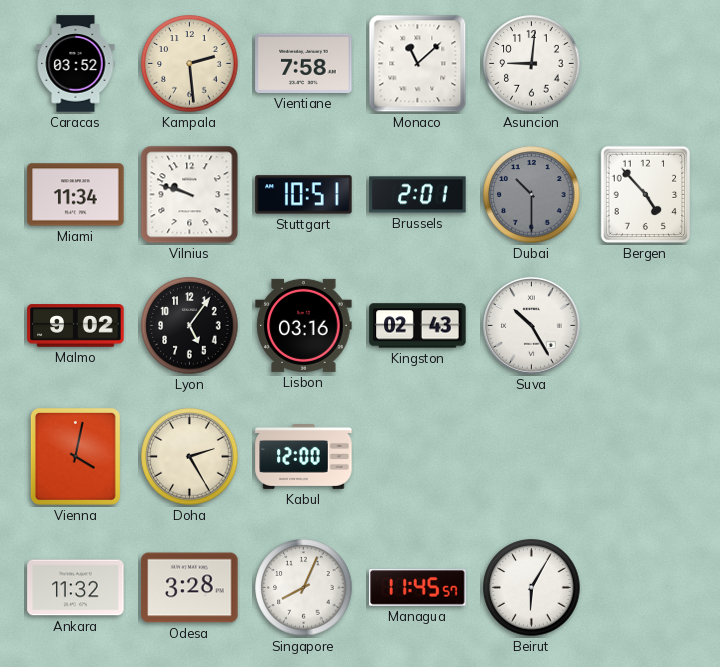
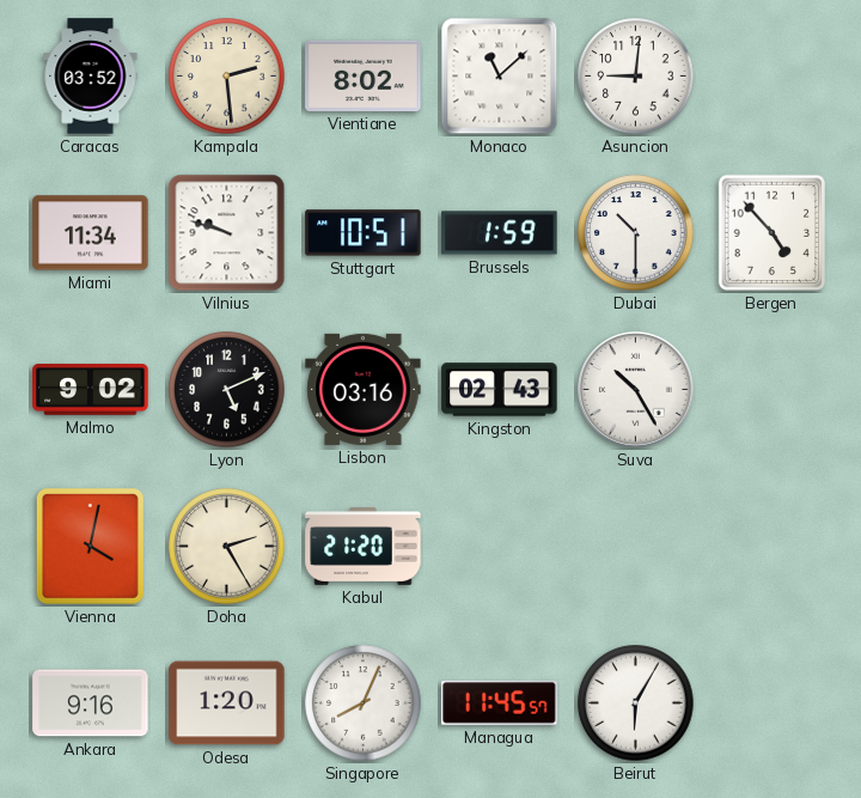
Vientiane: 7:58 -> 8:02
Brussels: 2:01 -> 1:59
Dubai dial: grey -> white
Lyon: 5:06 -> 5:11
Kabul: 12:00 -> 21:20
Ankara: 11:32 -> 9:16
Odesa: 3:28 -> 1:20
